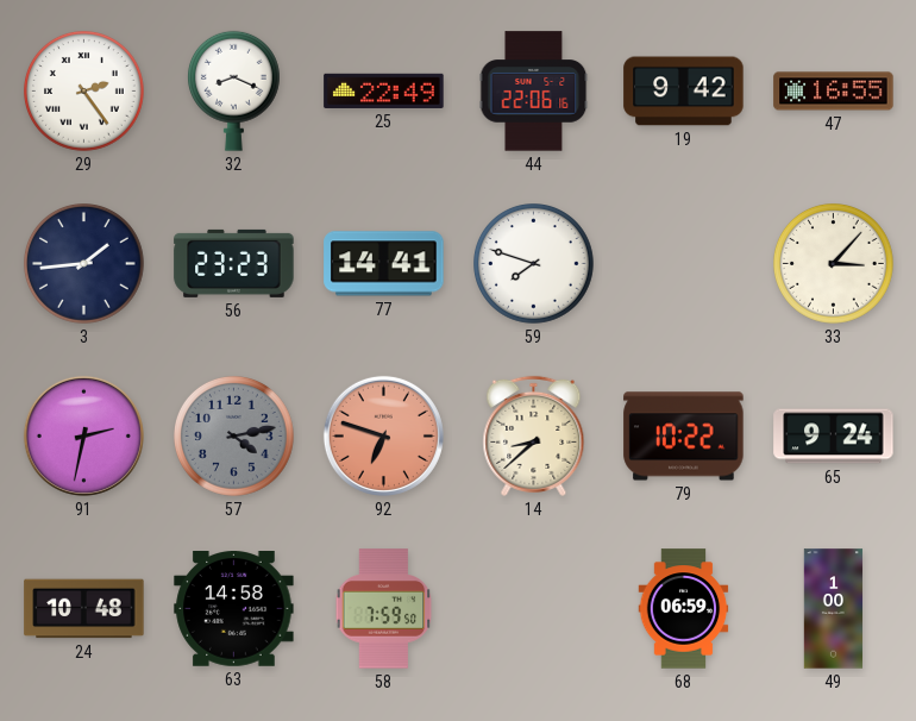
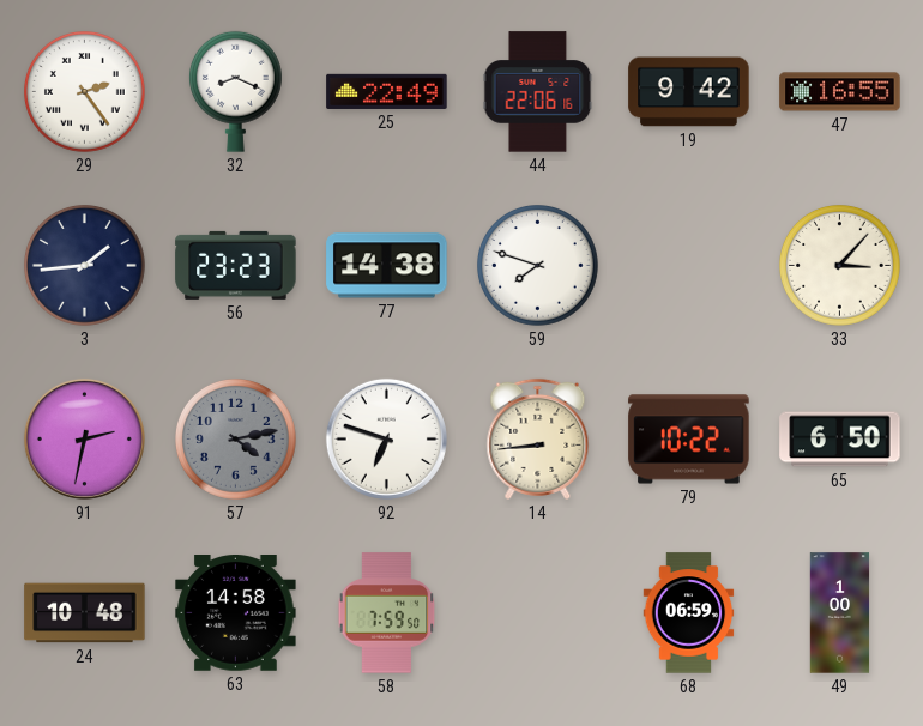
77: 14:41 -> 14:38
92 dial: salmon -> white
14: 8:38 -> 8:44
65: 9:24 -> 6:50
